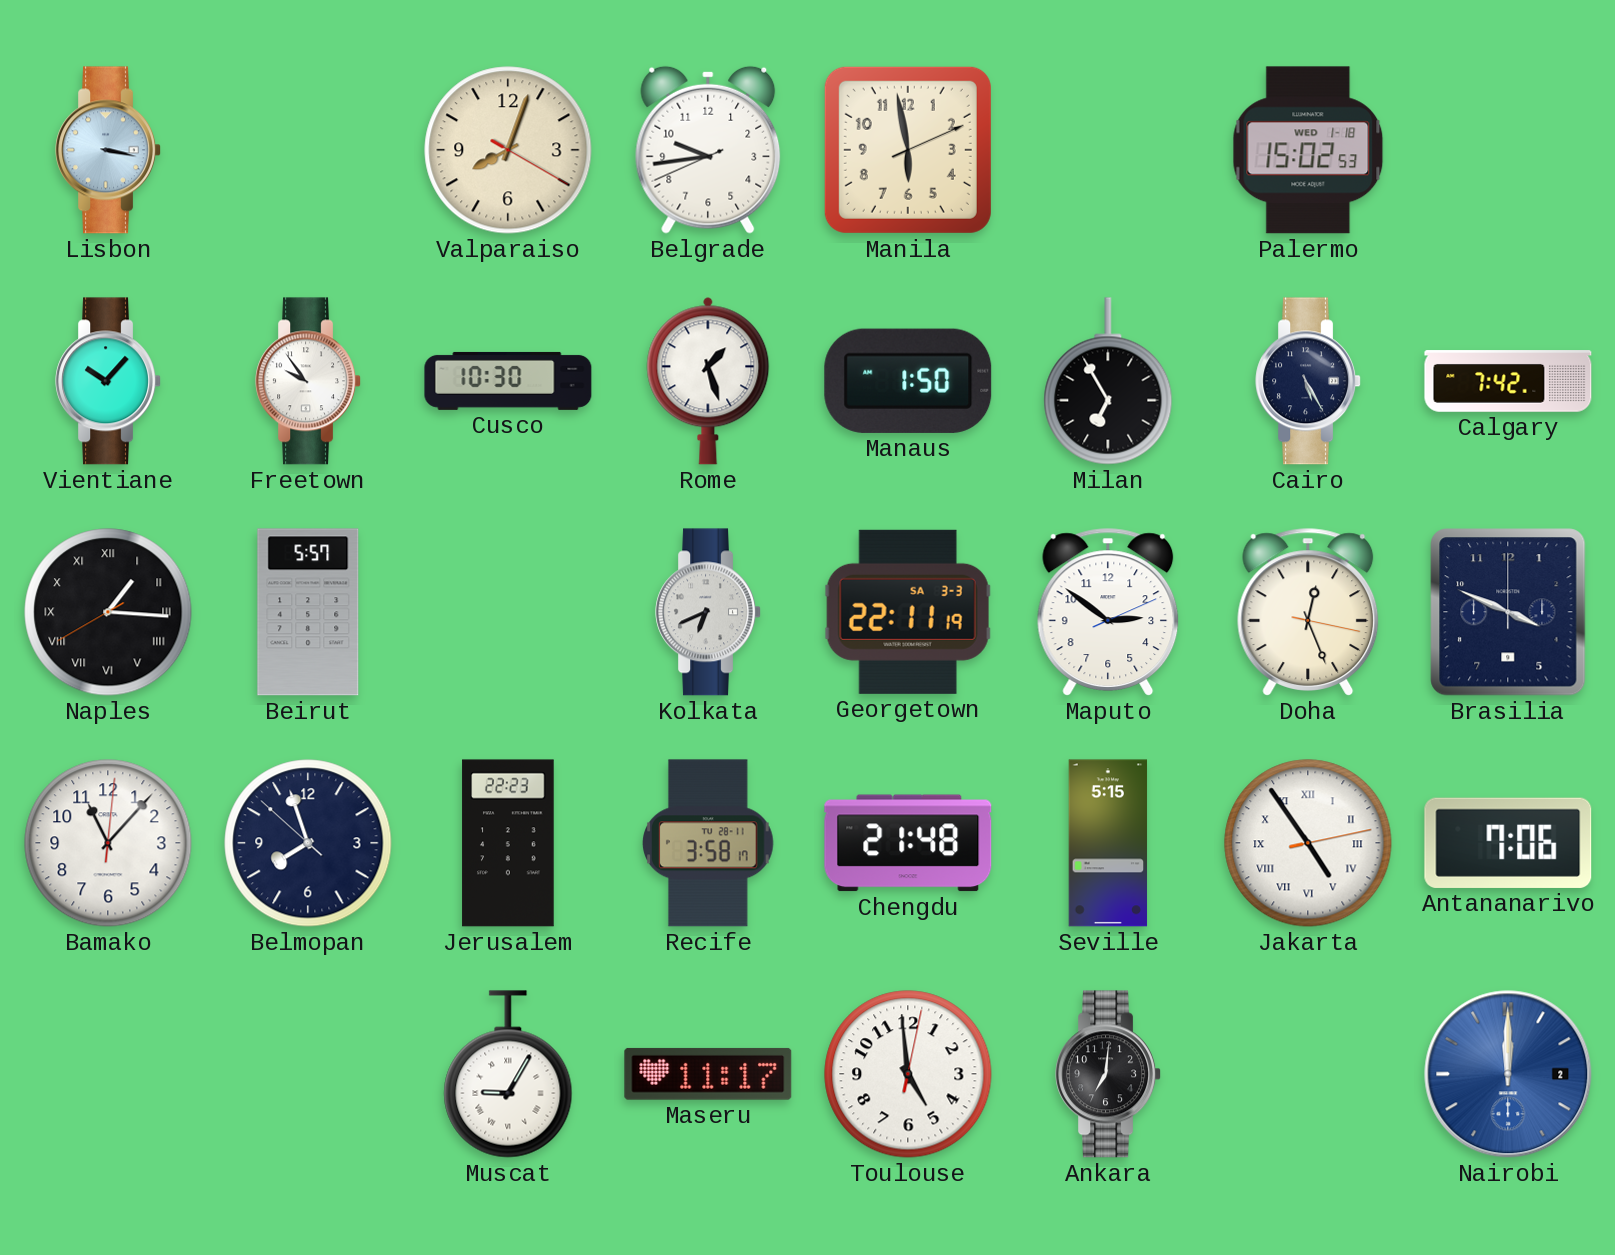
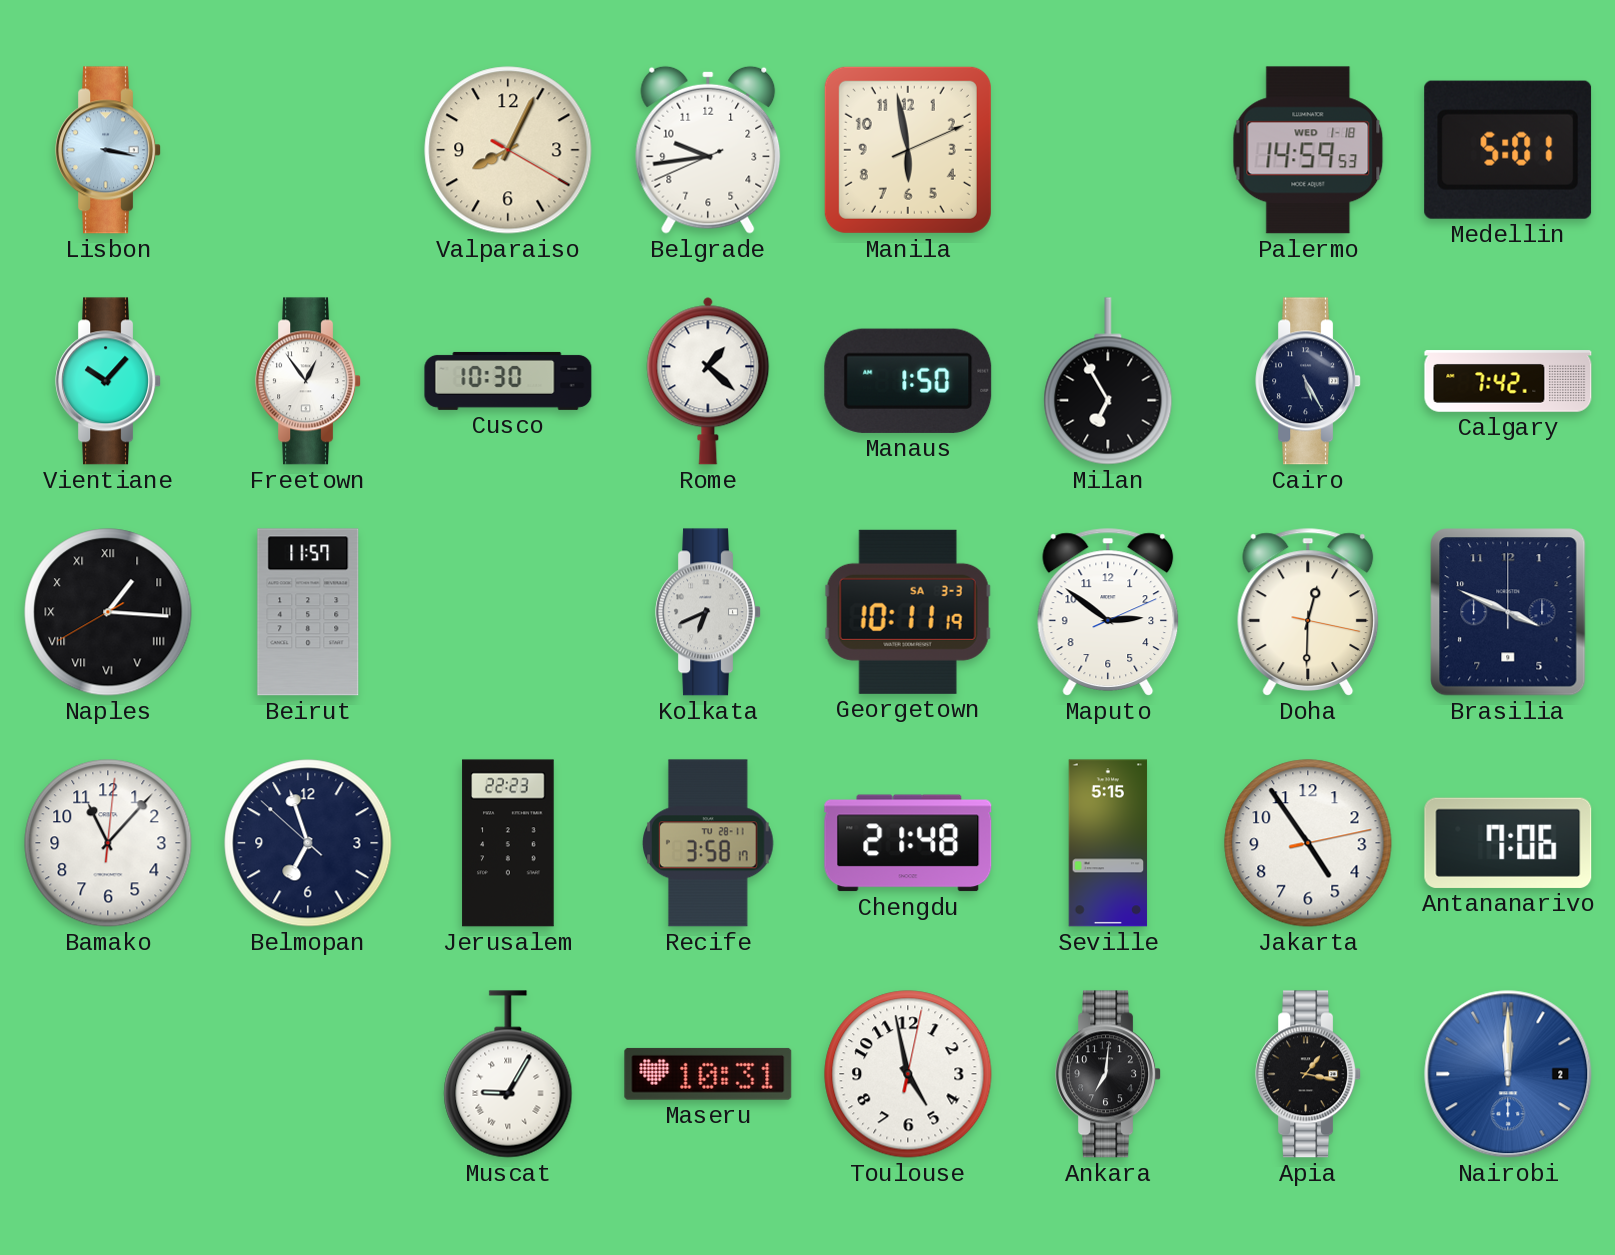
Valparaiso: 8:03 -> 8:04
Palermo: 15:02 -> 14:59
Medellin: none -> 5:01
Freetown: 9:54 -> 12:54
Rome: 1:27 -> 1:22
Beirut: 5:57 -> 11:57
Georgetown: 22:11 -> 10:11
Doha: 12:26 -> 12:30
Belmopan: 7:56 -> 6:56
Jakarta numerals: Roman -> Arabic
Maseru: 11:17 -> 10:31
Toulouse: 4:59 -> 4:58
Apia: none -> 1:17
